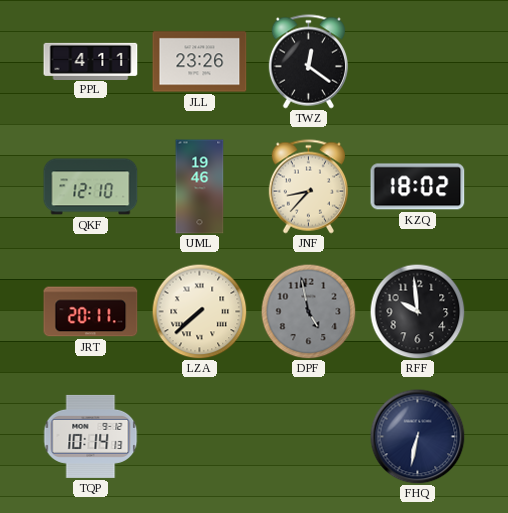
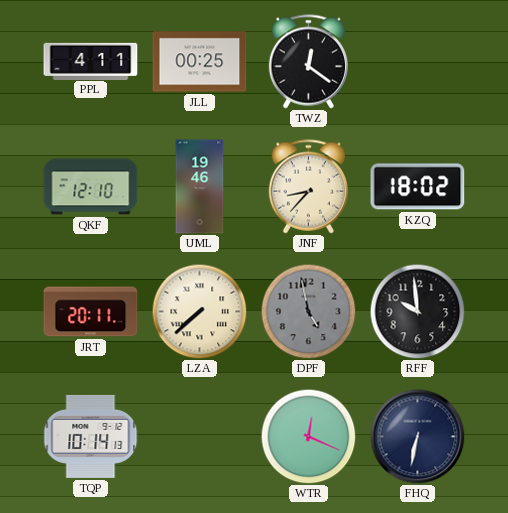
JLL: 23:26 -> 00:25
WTR: none -> 12:19
